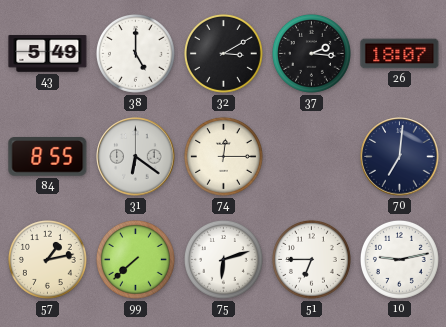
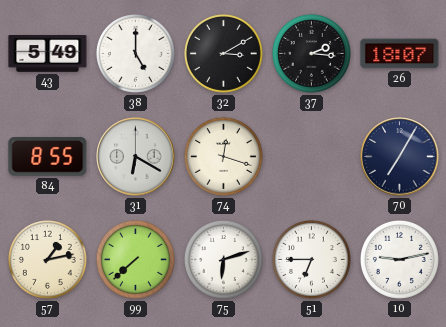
31: 6:21 -> 6:20
74: 12:15 -> 12:18
70: 7:01 -> 7:05
